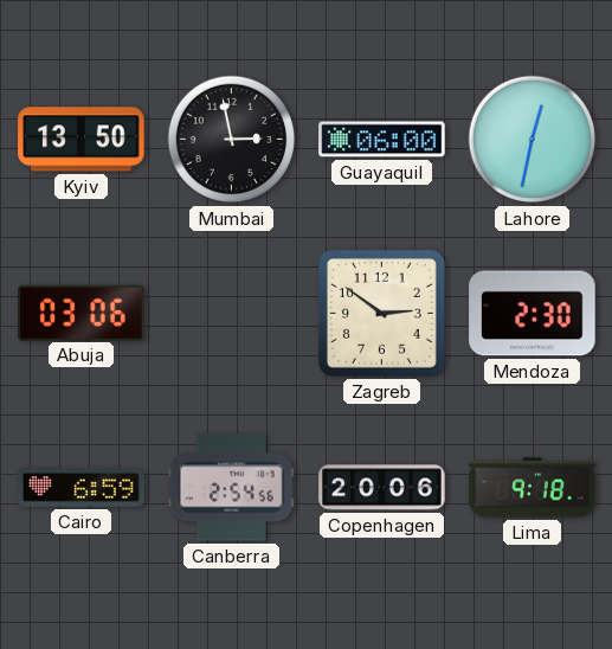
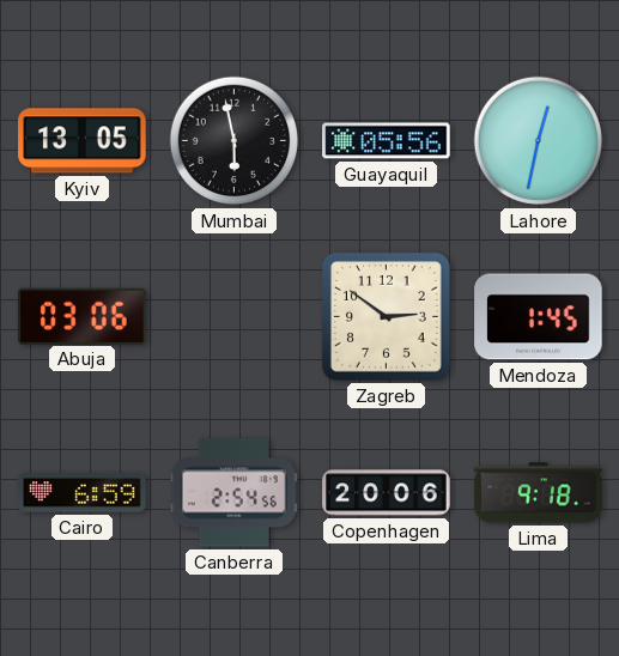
Kyiv: 13:50 -> 13:05
Mumbai: 2:58 -> 5:58
Guayaquil: 06:00 -> 05:56
Mendoza: 2:30 -> 1:45
